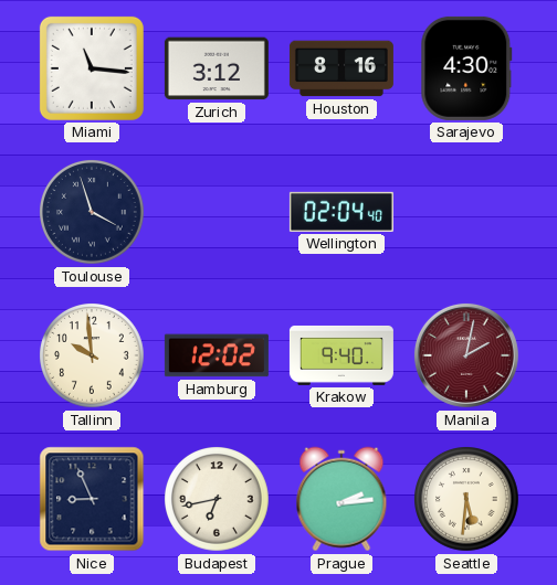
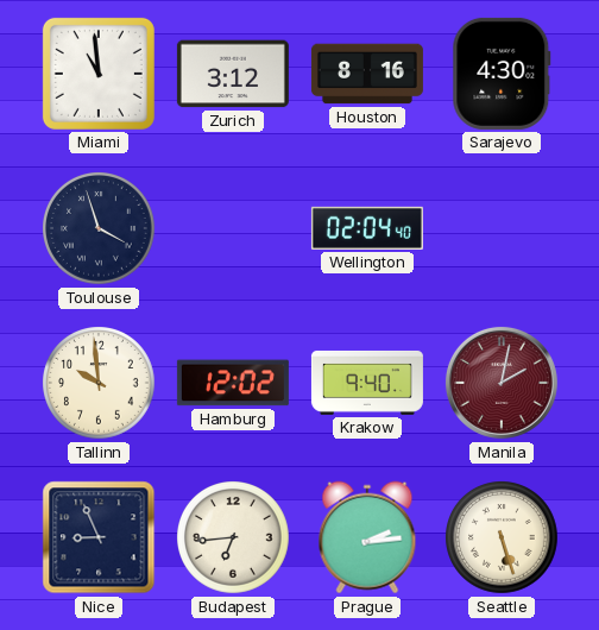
Miami: 11:16 -> 10:59
Budapest: 6:43 -> 6:44
Seattle: 5:31 -> 5:27
